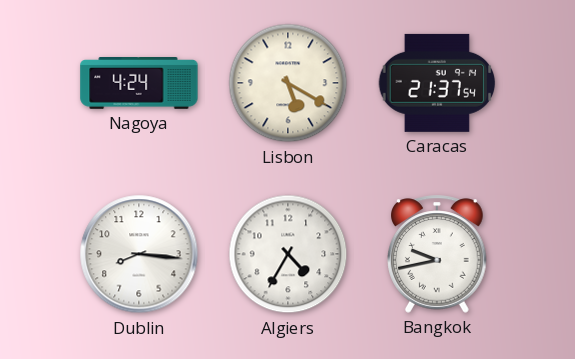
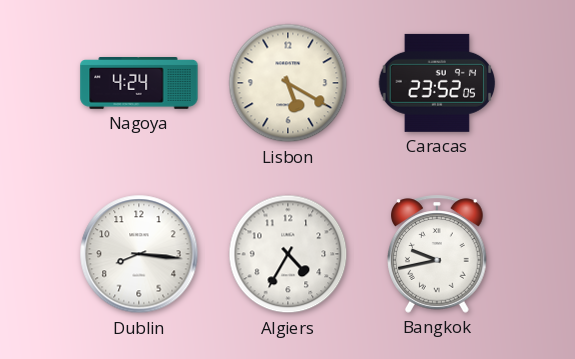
Caracas: 21:37 -> 23:52
